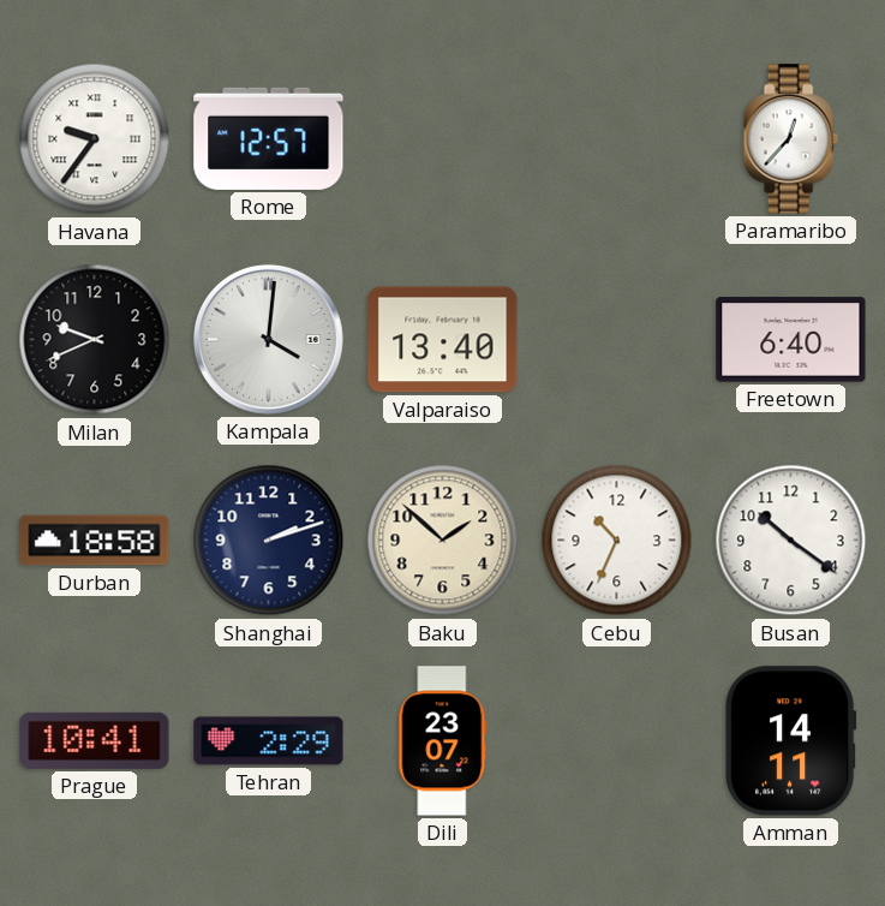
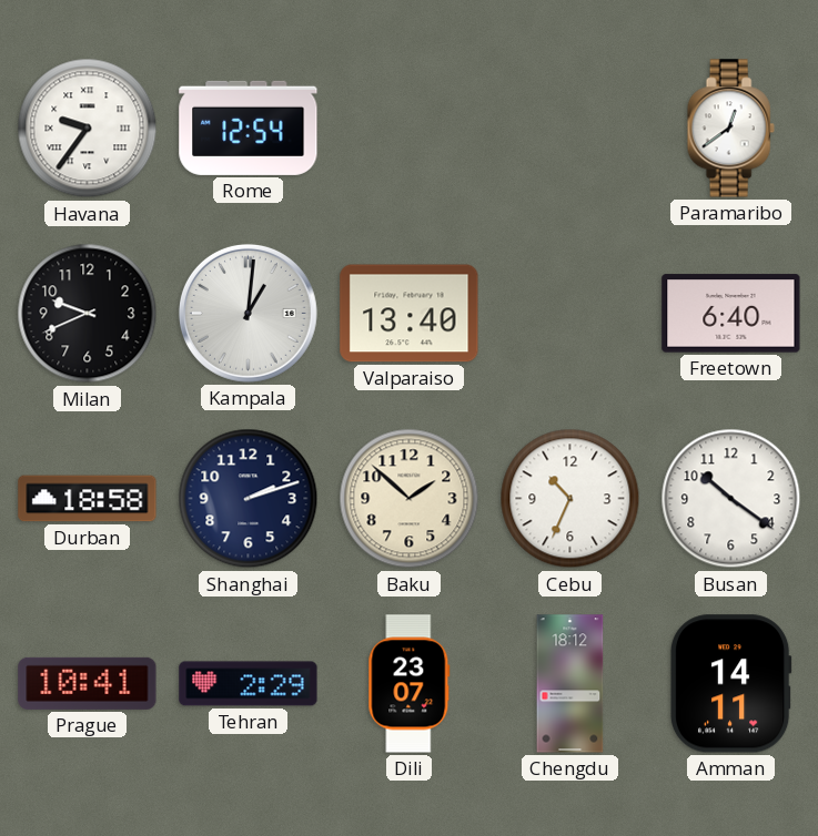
Rome: 12:57 -> 12:54
Paramaribo: 12:37 -> 12:39
Kampala: 4:01 -> 1:01
Chengdu: none -> 18:12
